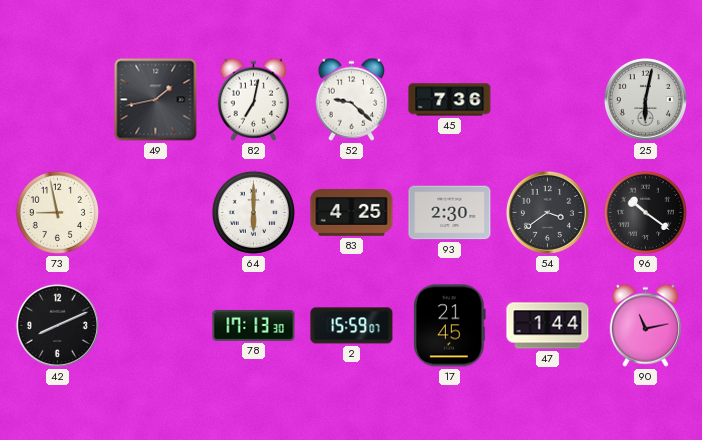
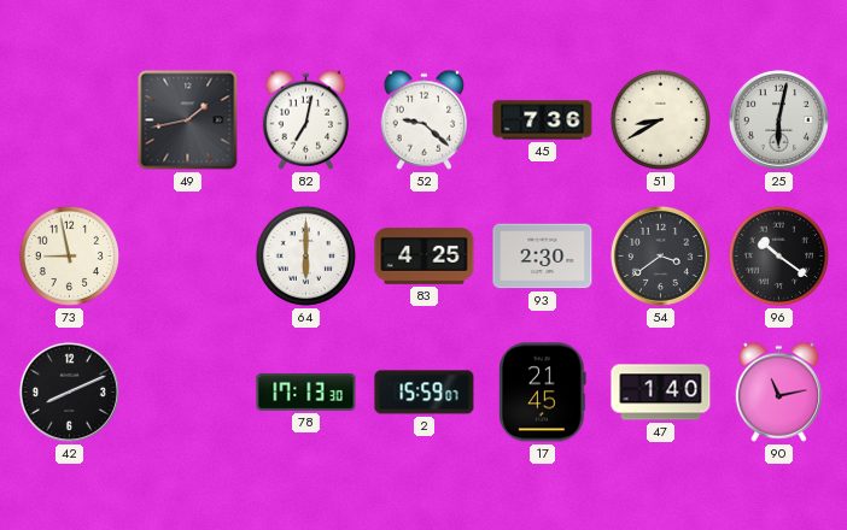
51: none -> 8:40
47: 1:44 -> 1:40
